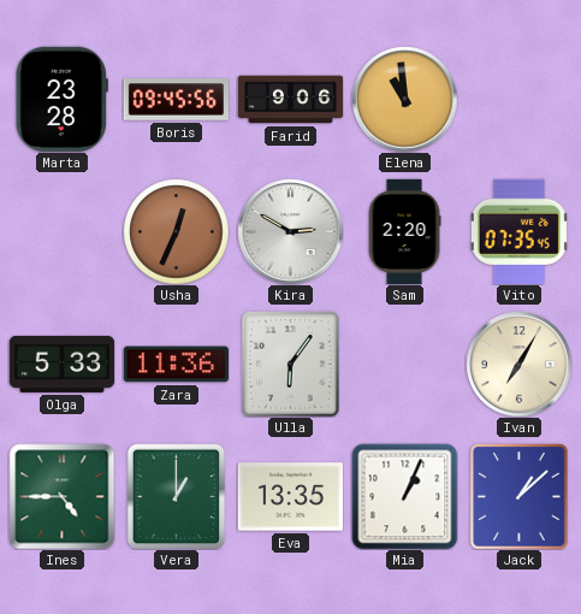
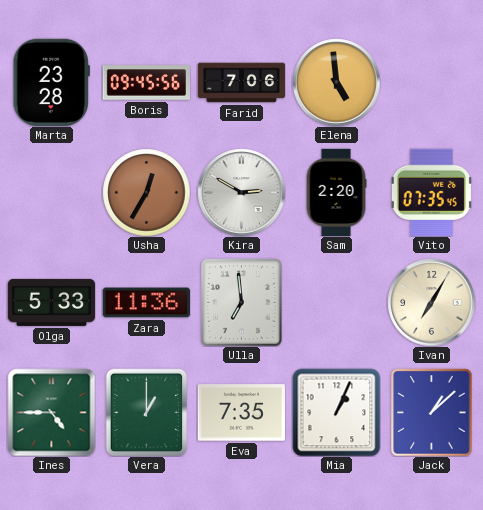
Farid: 9:06 -> 7:06
Elena: 10:59 -> 4:59
Usha: 12:34 -> 12:35
Ulla: 6:06 -> 6:59
Eva: 13:35 -> 7:35
